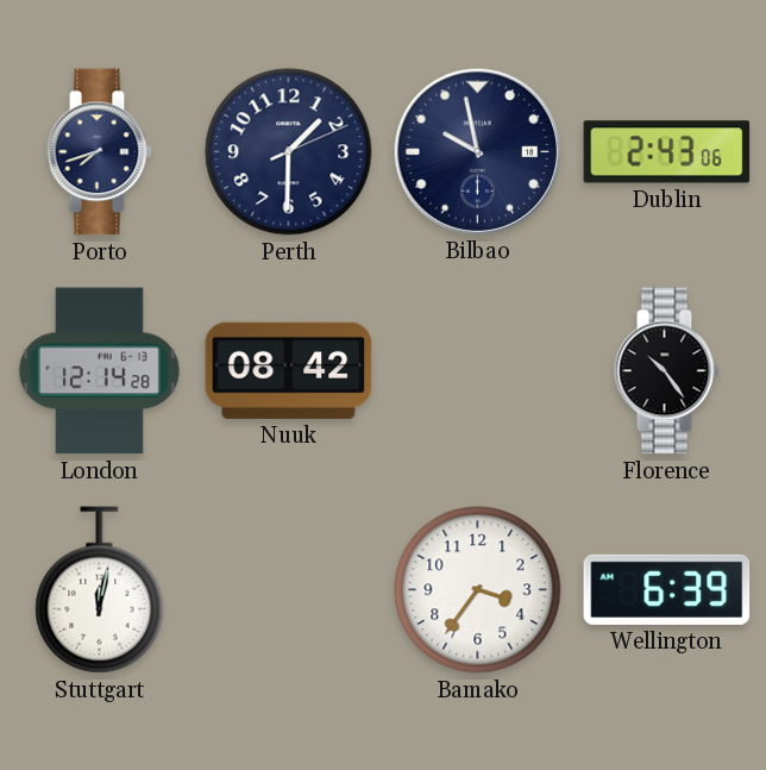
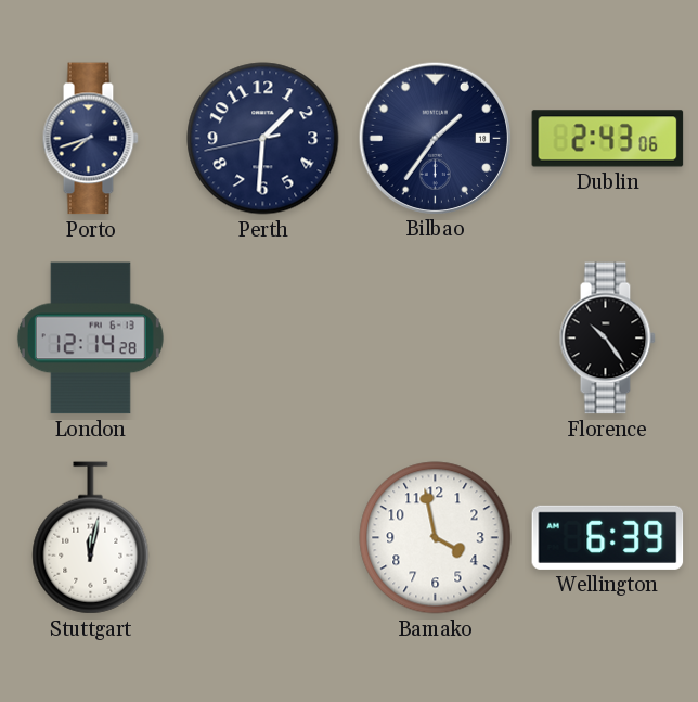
Perth: 1:30:11 -> 1:30:43
Bilbao: 9:58 -> 1:36
Nuuk: 08:42 -> none
Bamako: 3:36 -> 3:58
